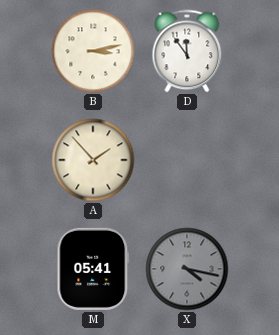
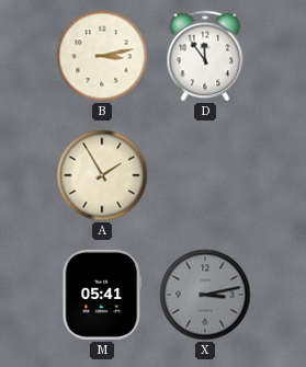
A: 1:53 -> 1:55
X: 4:17 -> 3:13
